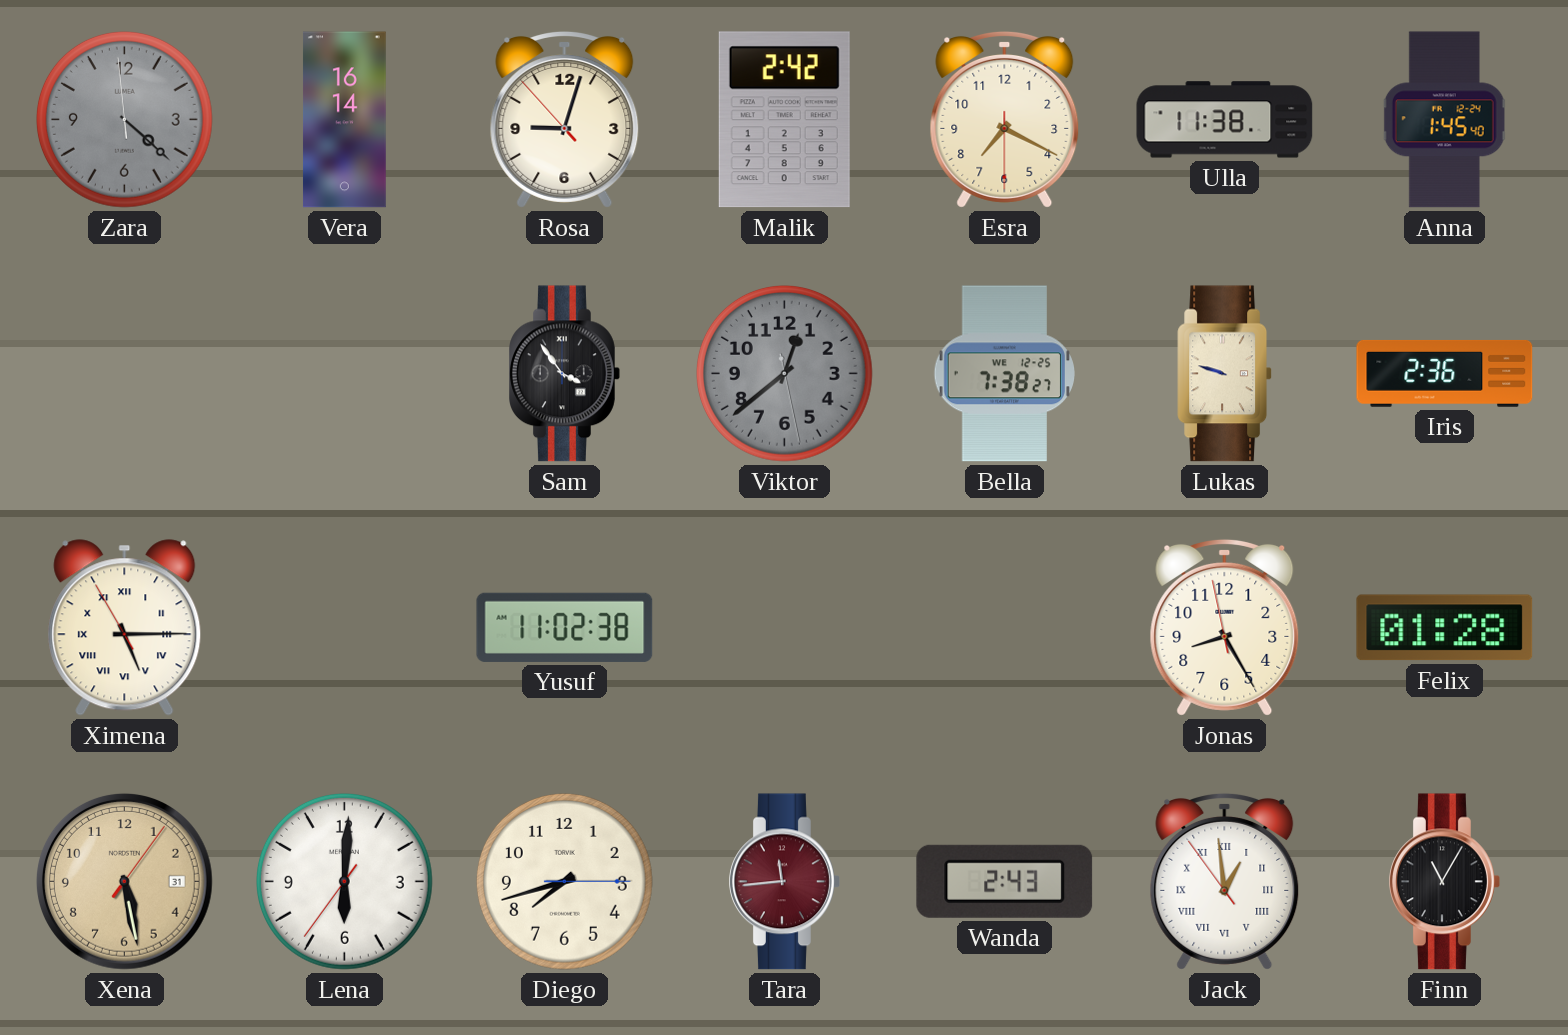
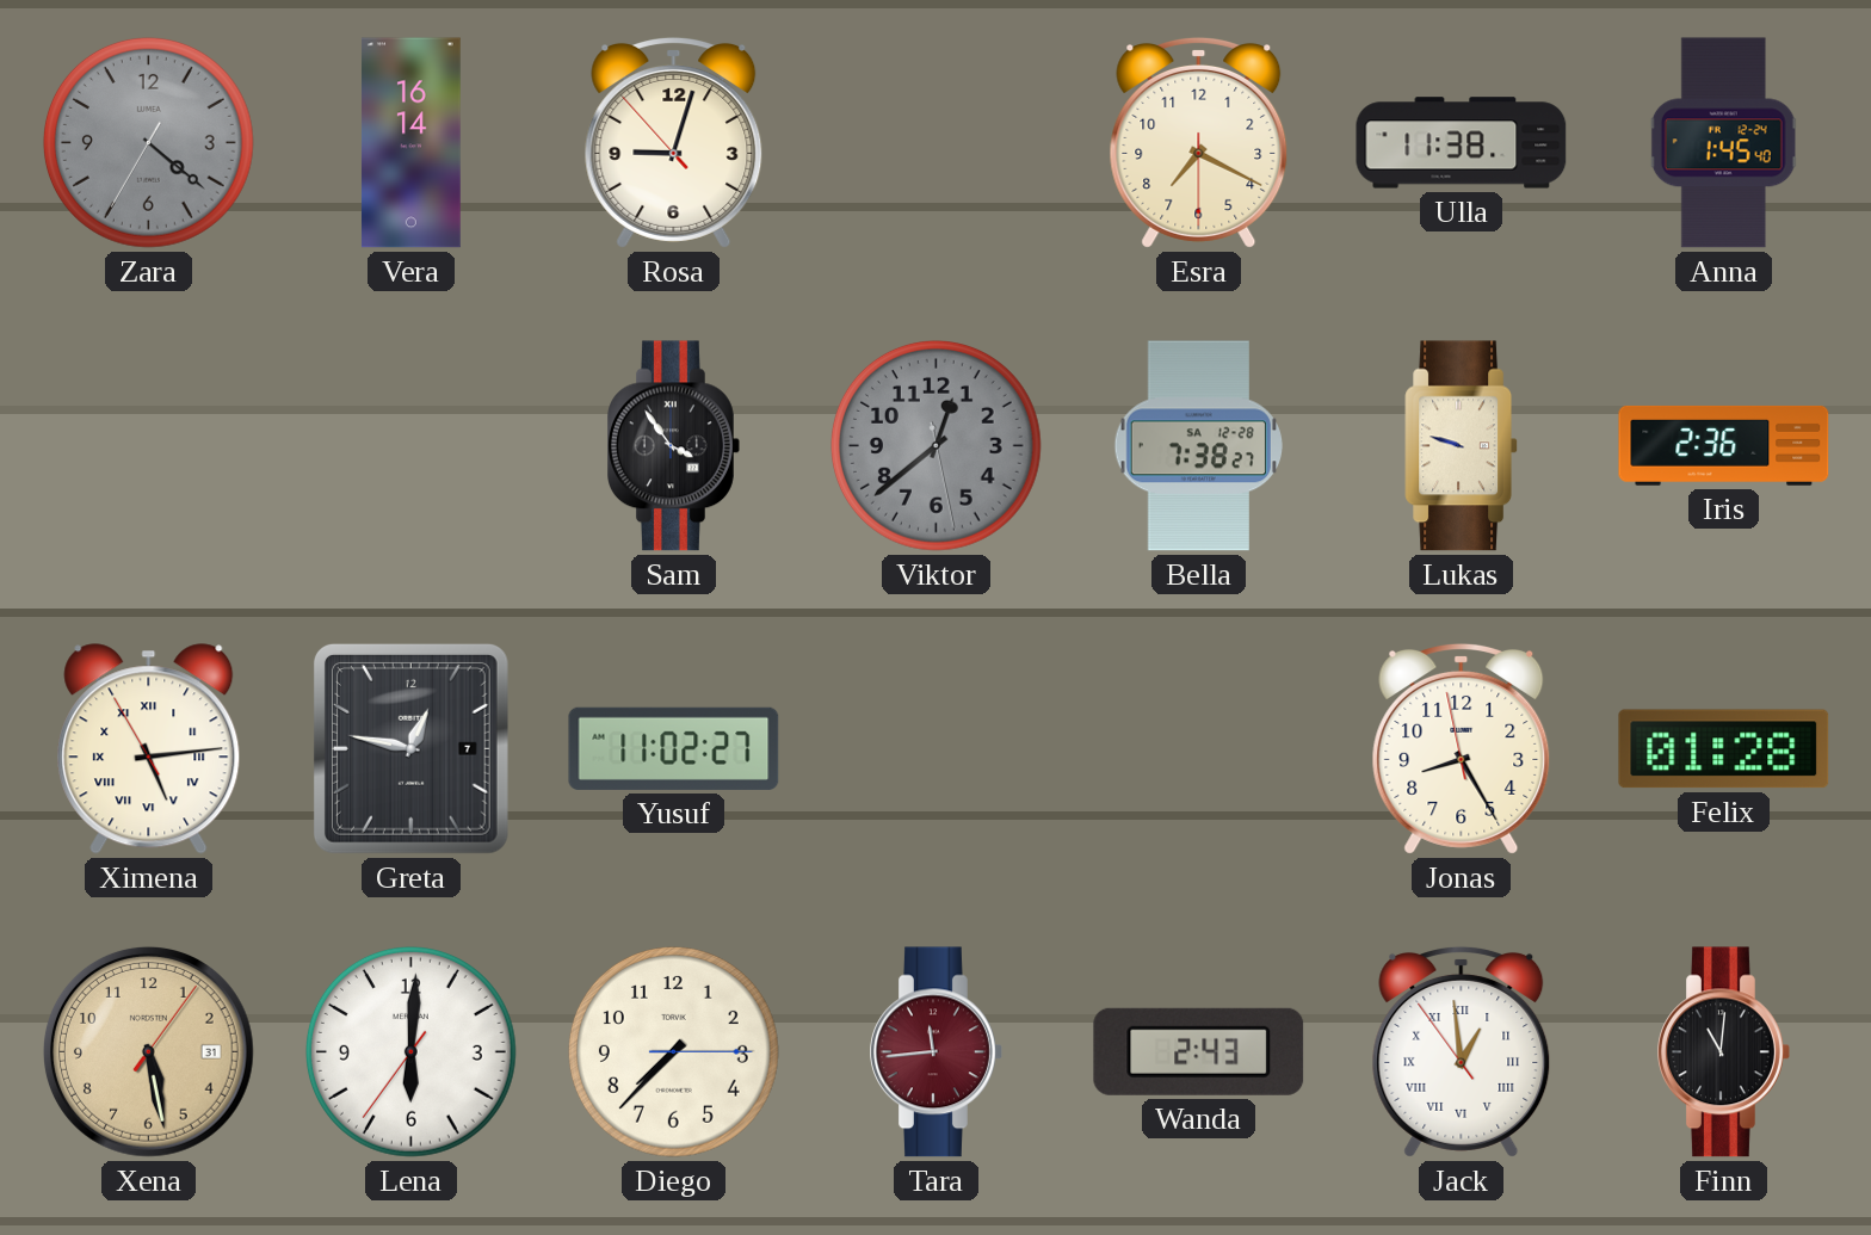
Zara: 4:21:59 -> 4:21:35
Malik: 2:42 -> none
Bella date: WE 12-25 -> SA 12-28
Ximena: 5:14 -> 5:13
Greta: none -> 12:47
Yusuf: 11:02:38 -> 11:02:27
Diego: 7:42 -> 7:37
Finn: 11:05 -> 11:01
